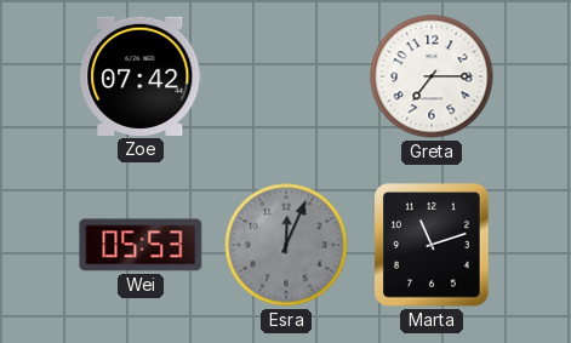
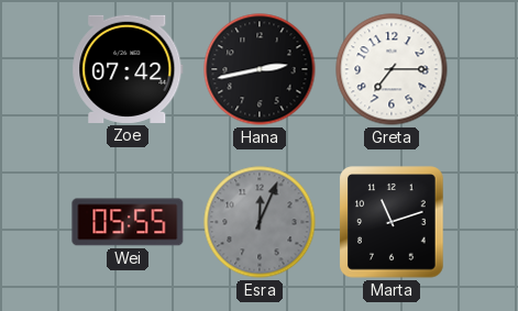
Hana: none -> 2:43
Wei: 05:53 -> 05:55
